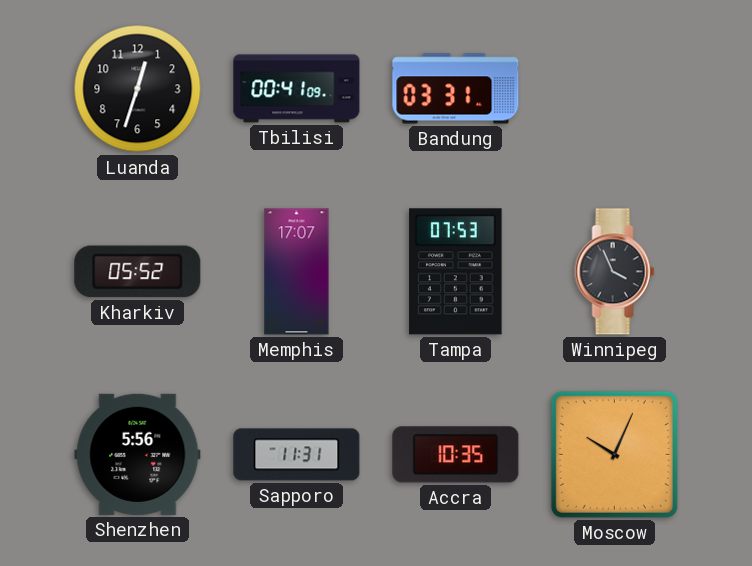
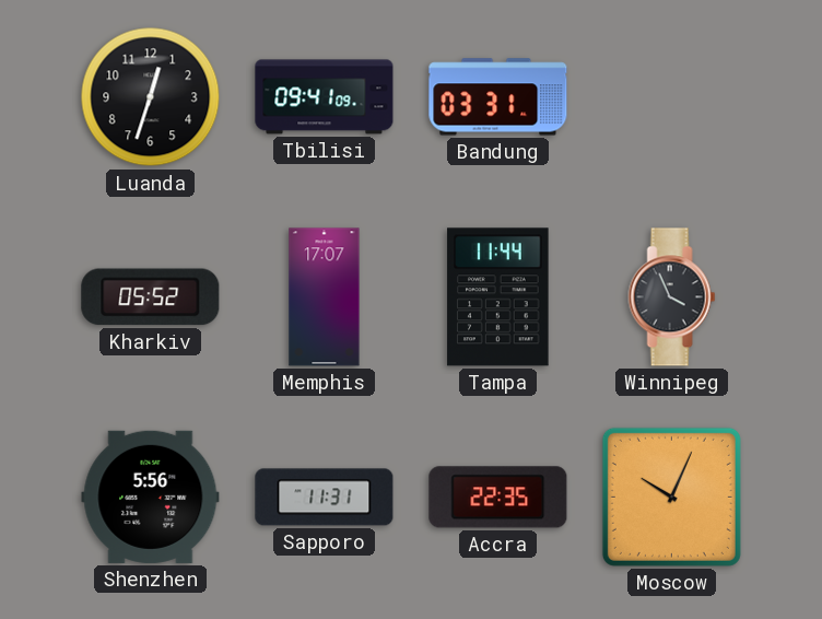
Tbilisi: 00:41 -> 09:41
Tampa: 07:53 -> 11:44
Accra: 10:35 -> 22:35
